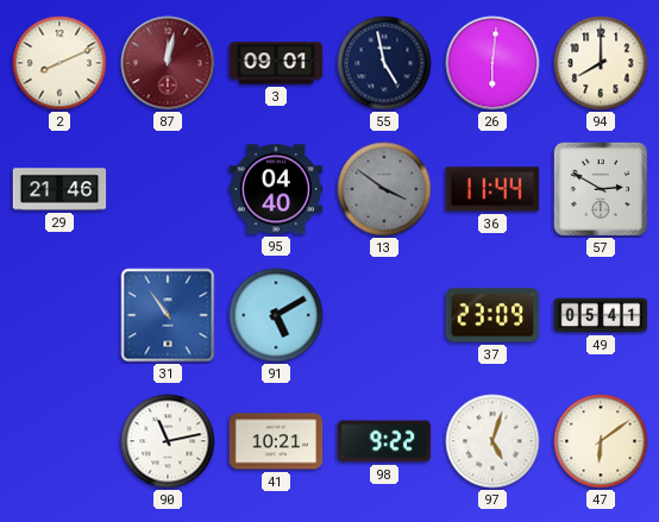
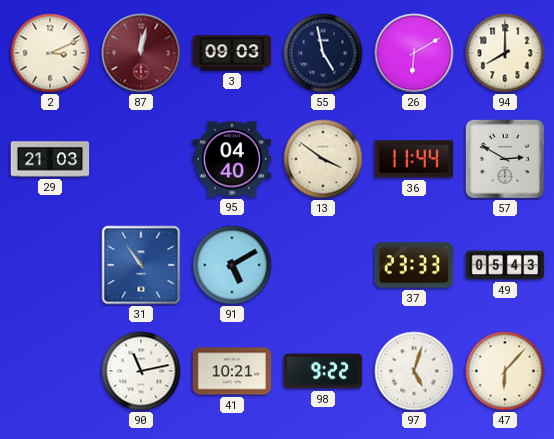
2: 8:11 -> 3:11
3: 09:01 -> 09:03
26: 6:01 -> 6:10
29: 21:46 -> 21:03
13 dial: grey -> cream
37: 23:09 -> 23:33
49: 05:41 -> 05:43
47: 6:09 -> 6:07
